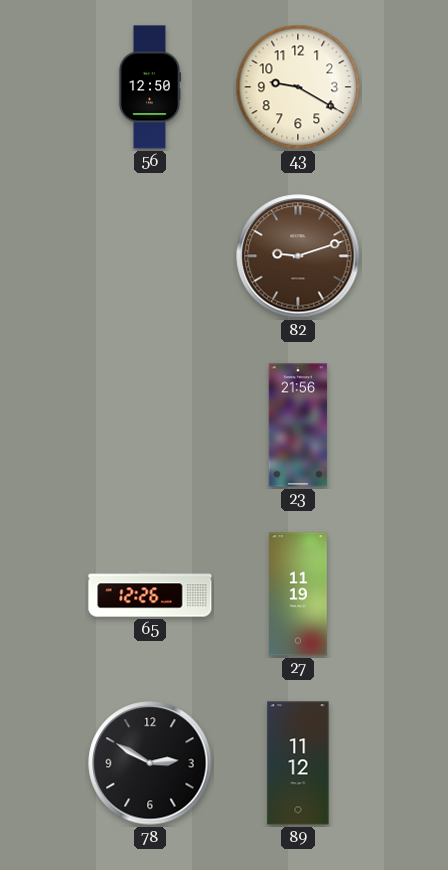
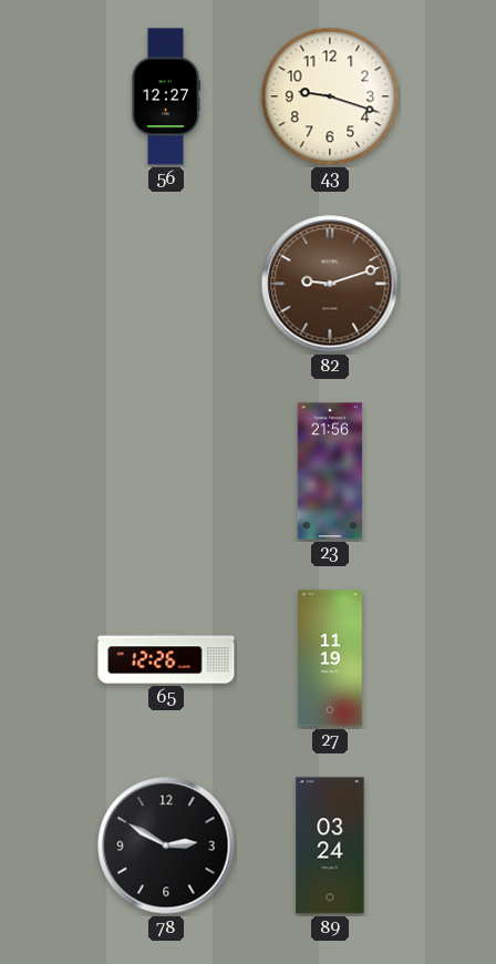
56: 12:50 -> 12:27
43: 9:20 -> 9:18
89: 11:12 -> 03:24
